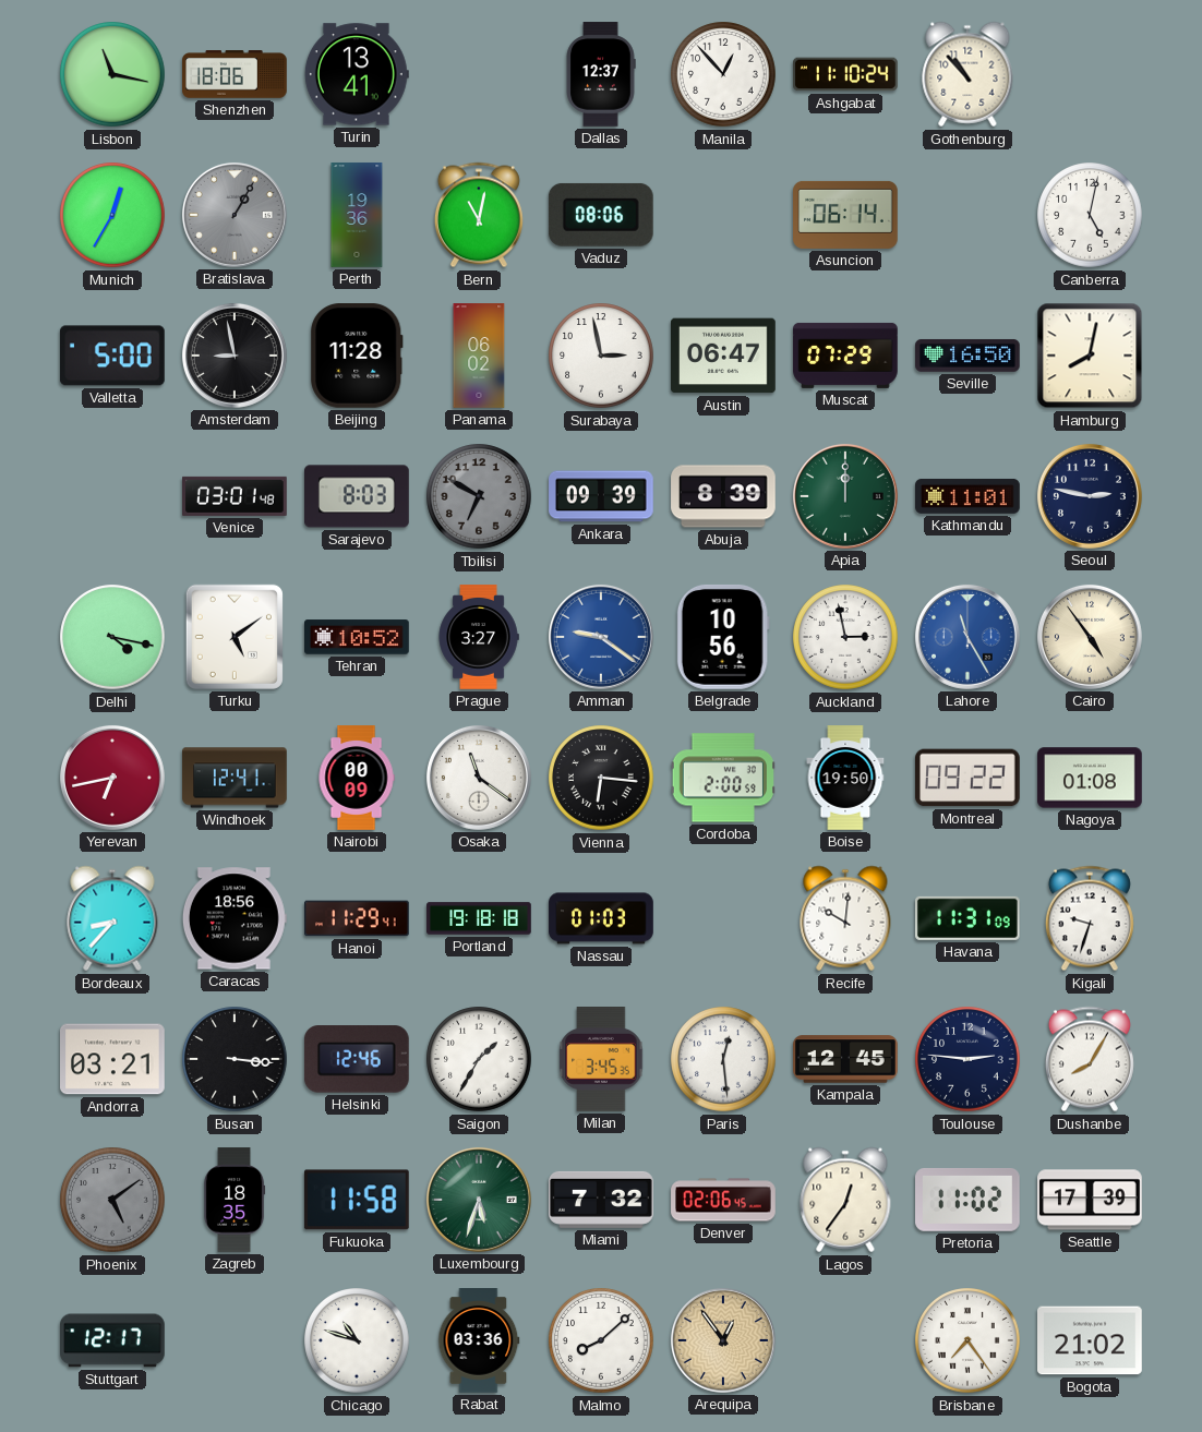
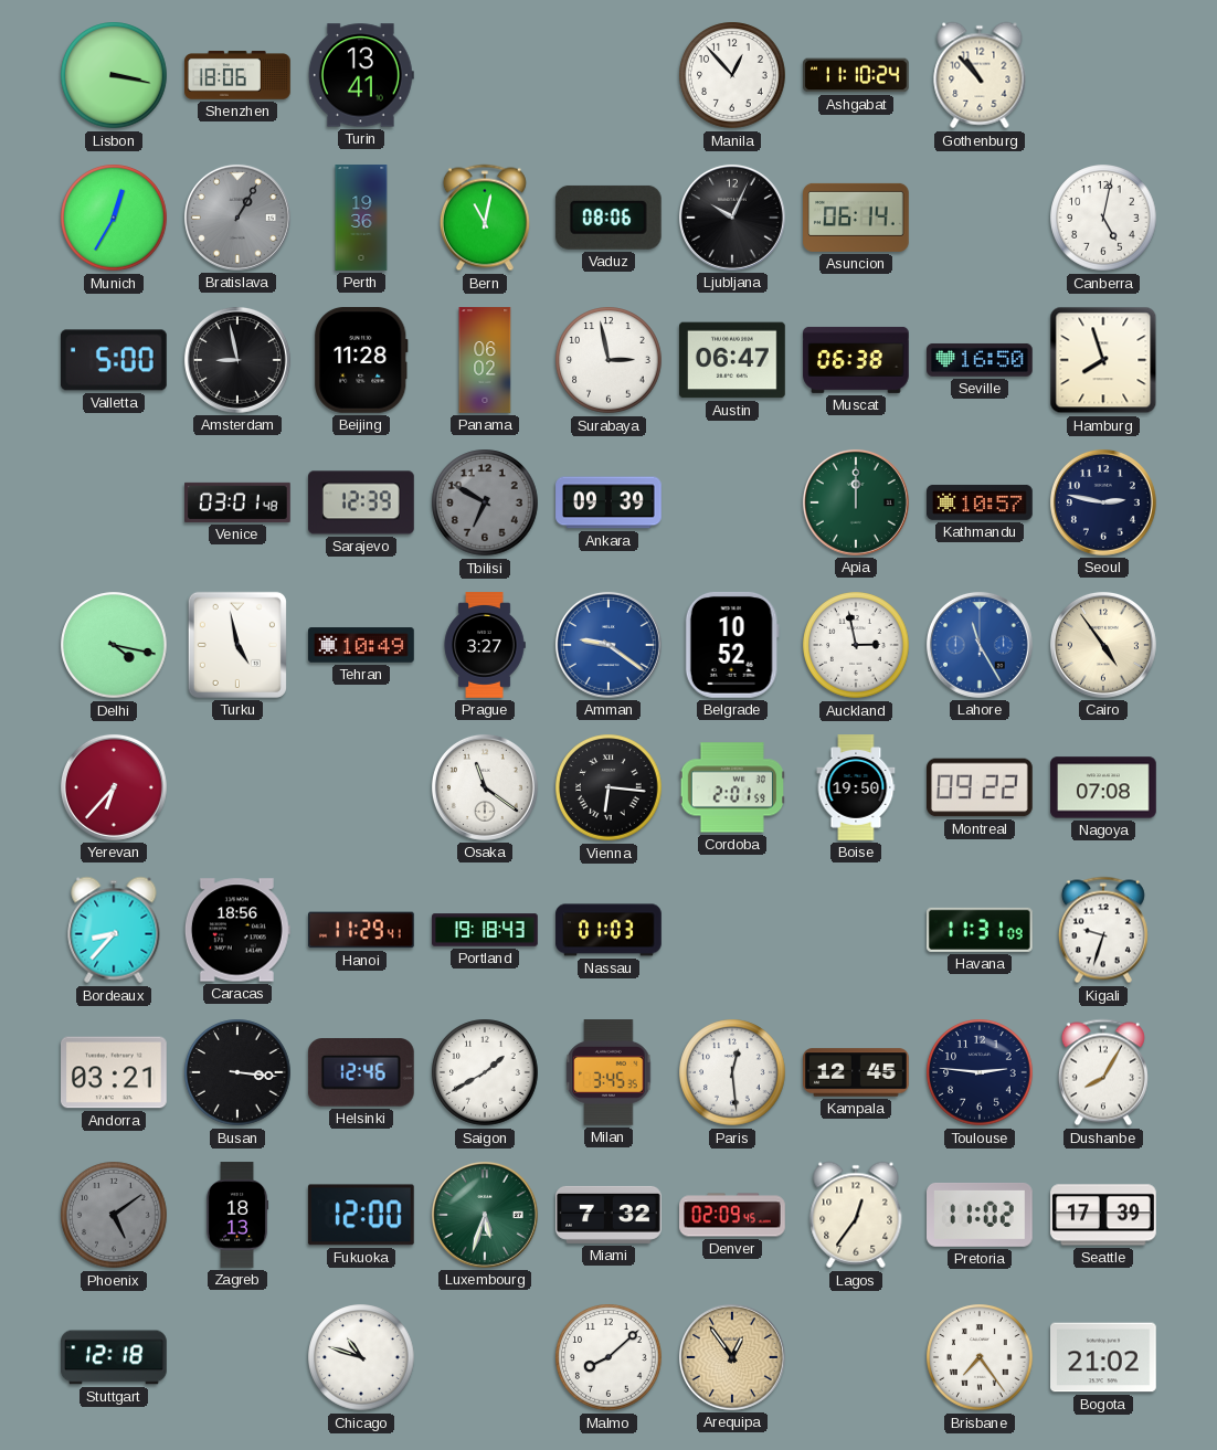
Lisbon: 11:17 -> 3:17
Dallas: 12:37 -> none
Ljubljana: none -> 10:04
Muscat: 07:29 -> 06:38
Hamburg: 8:02 -> 7:57
Sarajevo: 8:03 -> 12:39
Abuja: 8:39 -> none
Kathmandu: 11:01 -> 10:57
Turku: 5:09 -> 4:58
Tehran: 10:52 -> 10:49
Belgrade: 10:56 -> 10:52
Yerevan: 6:43 -> 6:37
Windhoek: 12:41 -> none
Nairobi: 00:09 -> none
Cordoba: 2:00 -> 2:01
Nagoya: 01:08 -> 07:08
Portland: 19:18:18 -> 19:18:43
Recife: 10:01 -> none
Saigon: 1:35 -> 1:40
Zagreb: 18:35 -> 18:13
Fukuoka: 11:58 -> 12:00
Denver: 02:06 -> 02:09
Stuttgart: 12:17 -> 12:18
Rabat: 03:36 -> none
